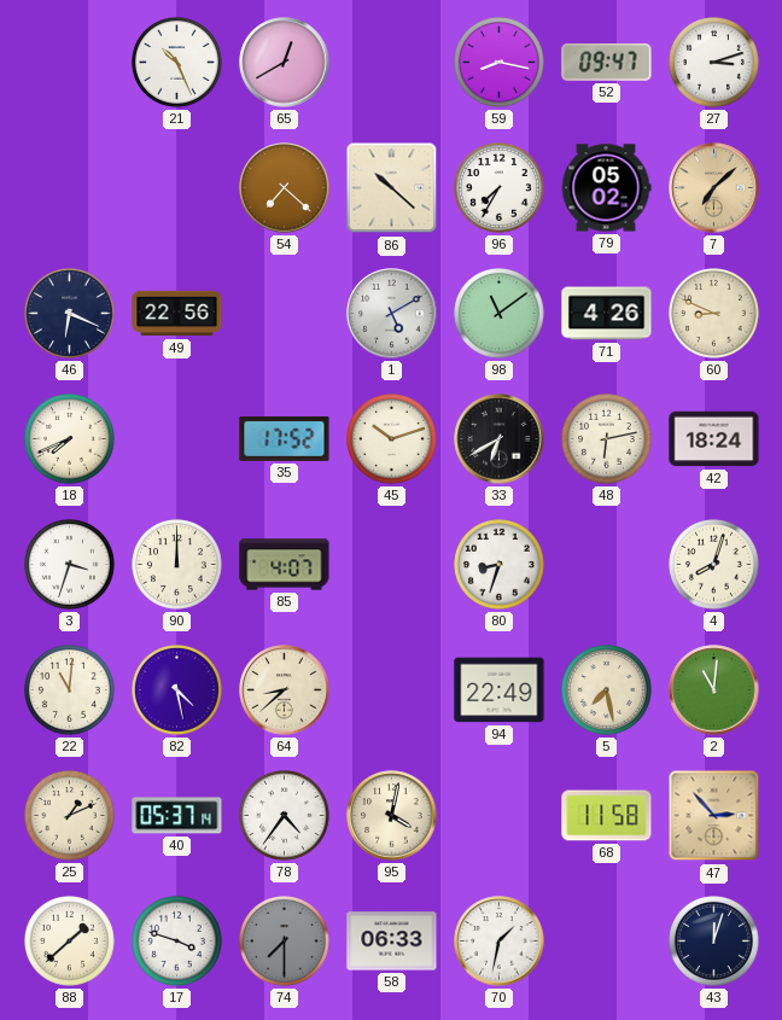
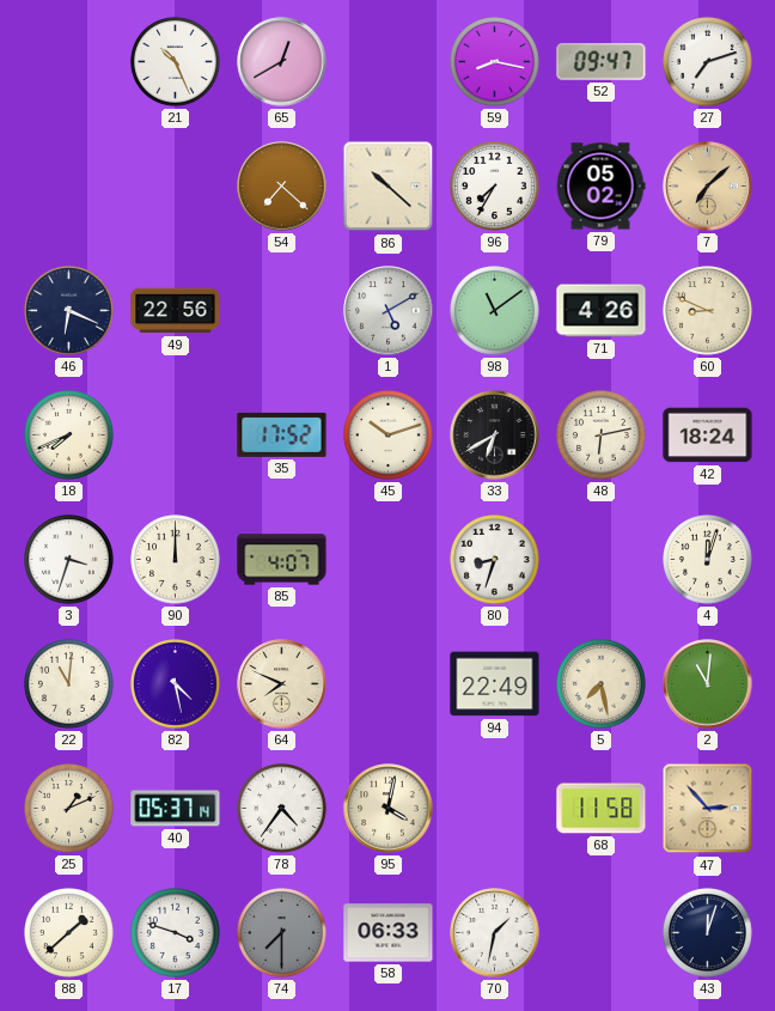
27: 3:12 -> 7:12
4: 8:03 -> 12:03
64: 8:38 -> 7:49
